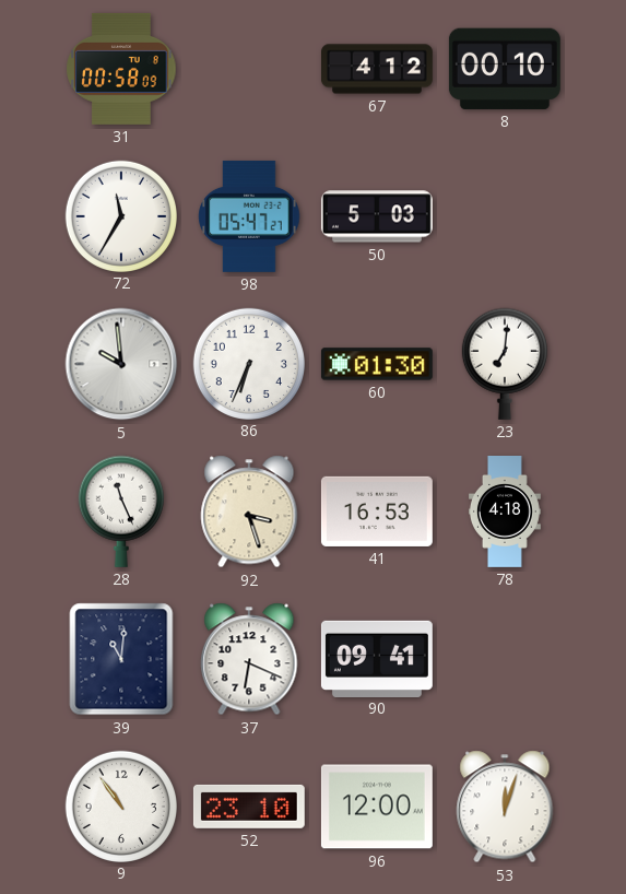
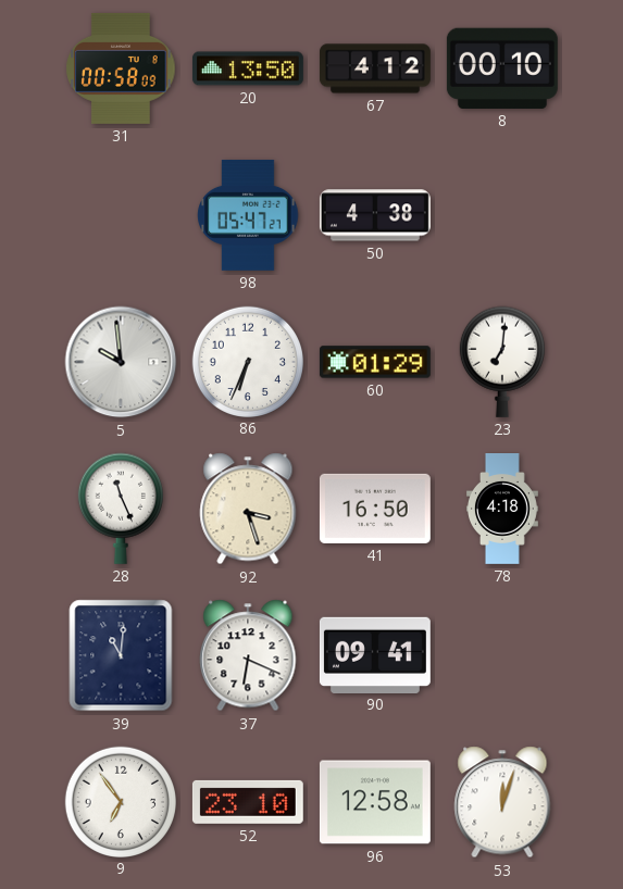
20: none -> 13:50
72: 11:35 -> none
50: 5:03 -> 4:38
60: 01:30 -> 01:29
41: 16:53 -> 16:50
9: 10:54 -> 6:54
96: 12:00 -> 12:58
